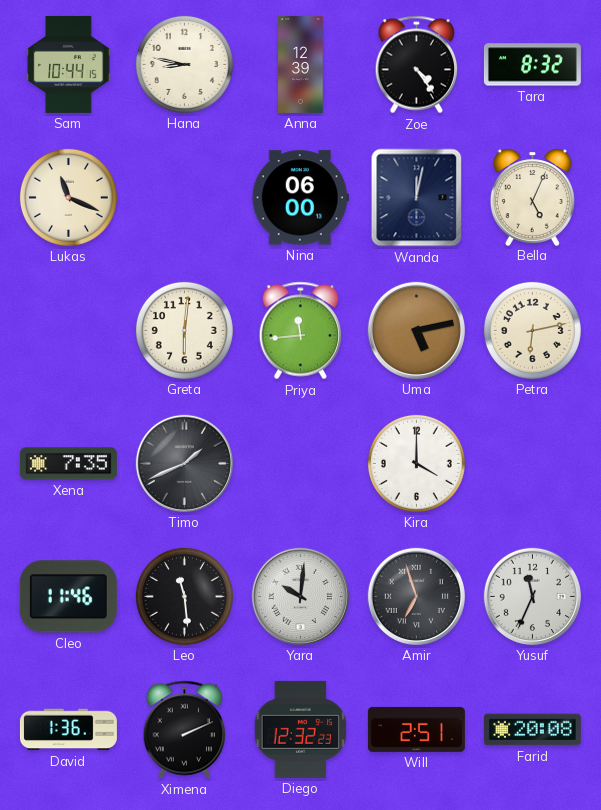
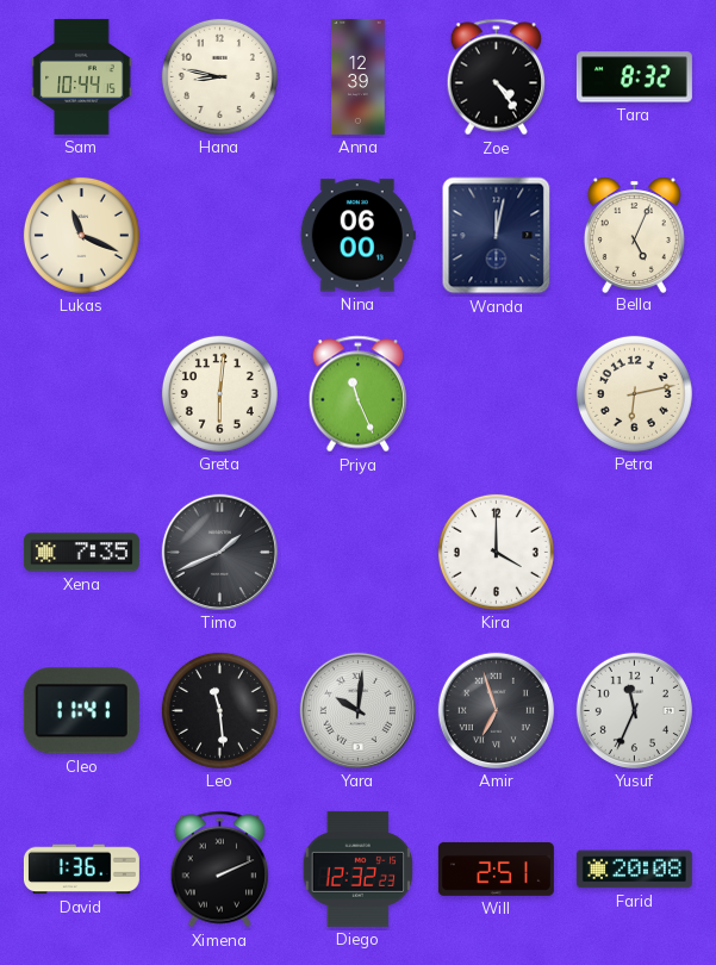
Priya: 11:44 -> 11:26
Uma: 5:13 -> none
Cleo: 11:46 -> 11:41
